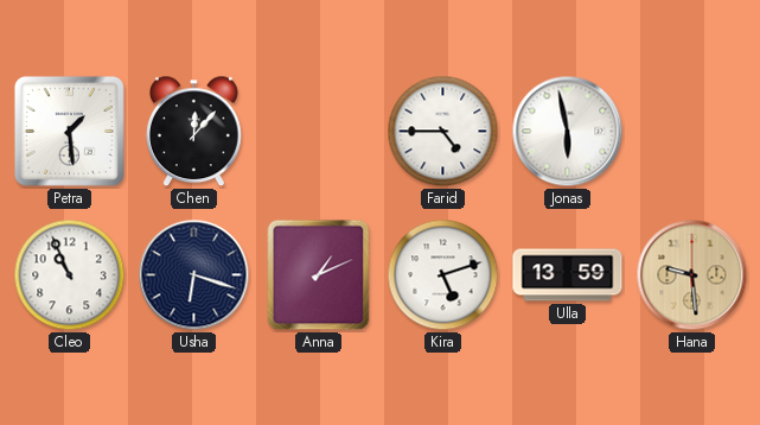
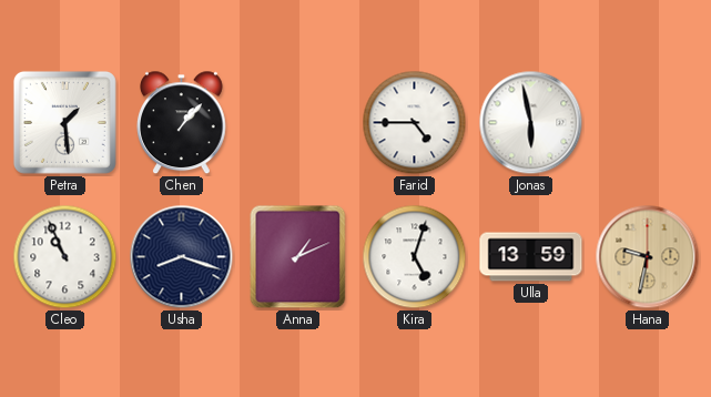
Chen: 12:07 -> 1:07
Usha: 6:18 -> 8:18
Kira: 5:12 -> 5:03
Hana: 9:29 -> 9:32
